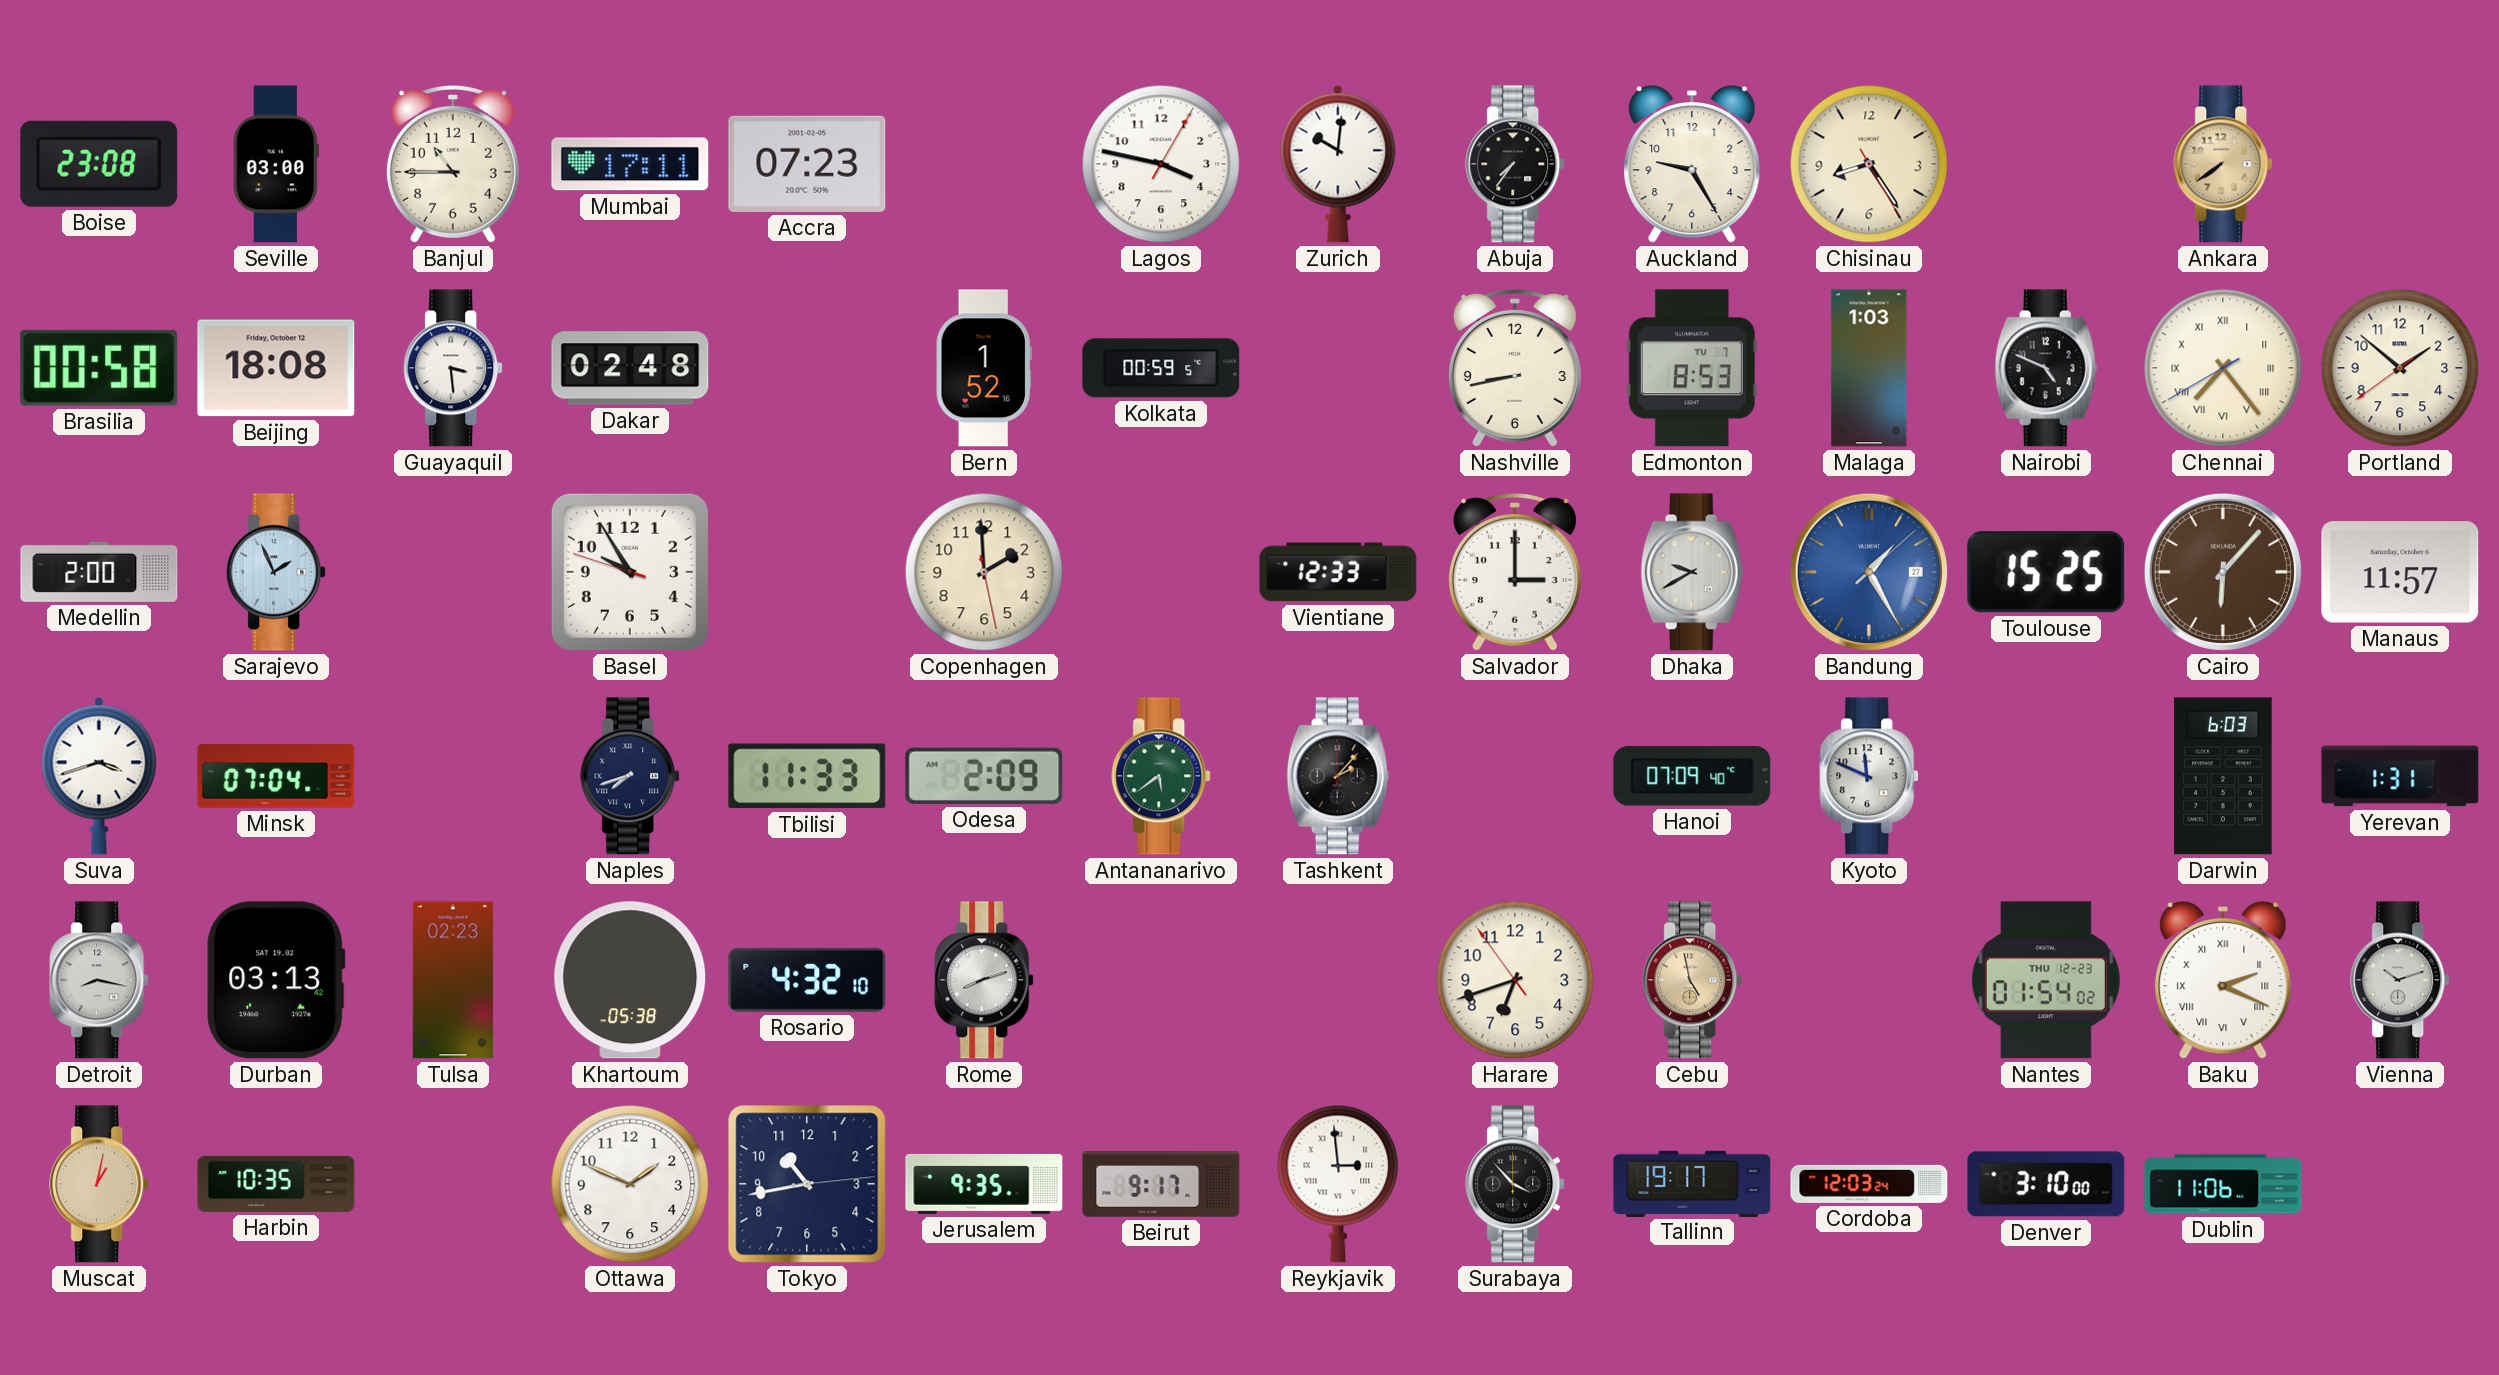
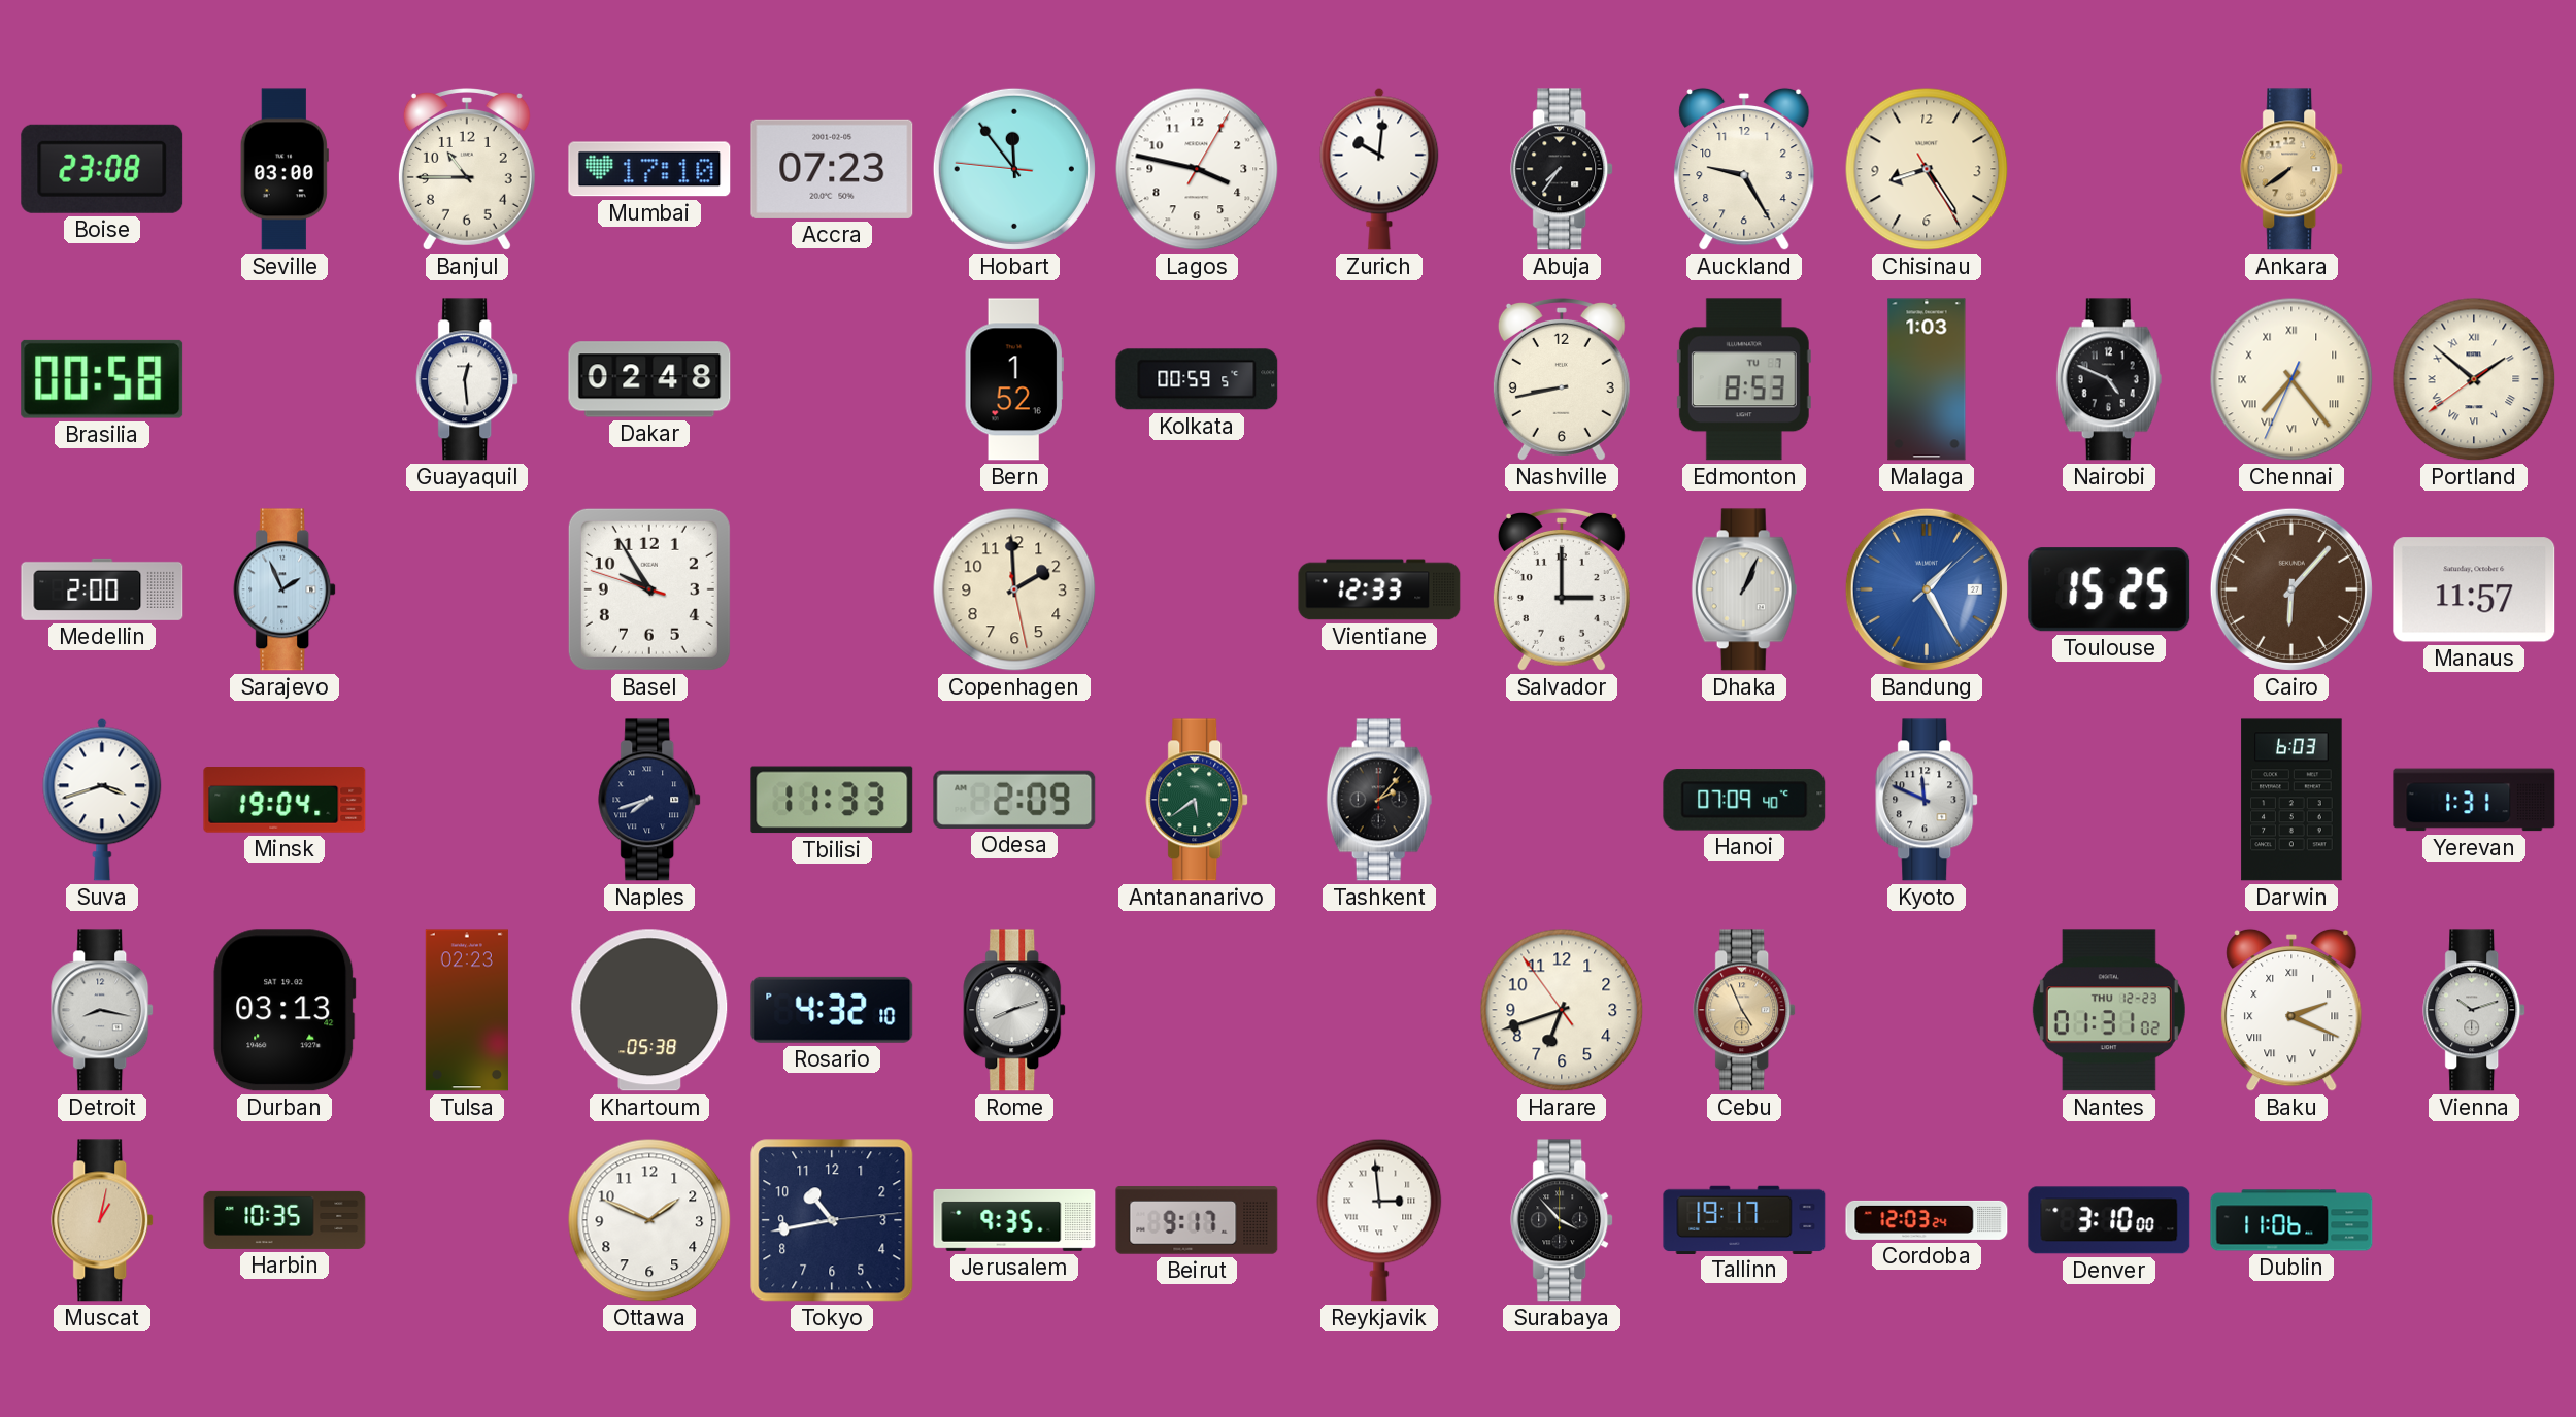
Mumbai: 17:11 -> 17:10
Hobart: none -> 11:53
Beijing: 18:08 -> none
Guayaquil: 3:29 -> 12:29
Chennai: 7:23:40 -> 7:23:34
Portland numerals: Arabic -> Roman
Dhaka: 9:40 -> 1:04
Minsk: 07:04 -> 19:04
Cebu: 4:58 -> 4:56
Nantes: 01:54 -> 01:31
